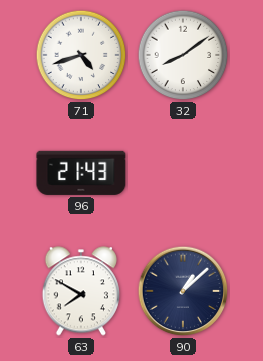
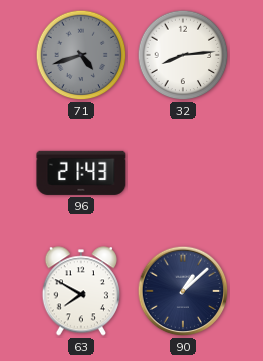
71 dial: white -> grey
32: 8:09 -> 8:14
